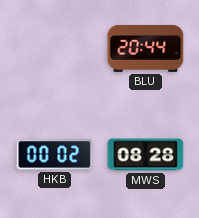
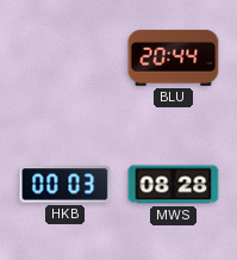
HKB: 00:02 -> 00:03
